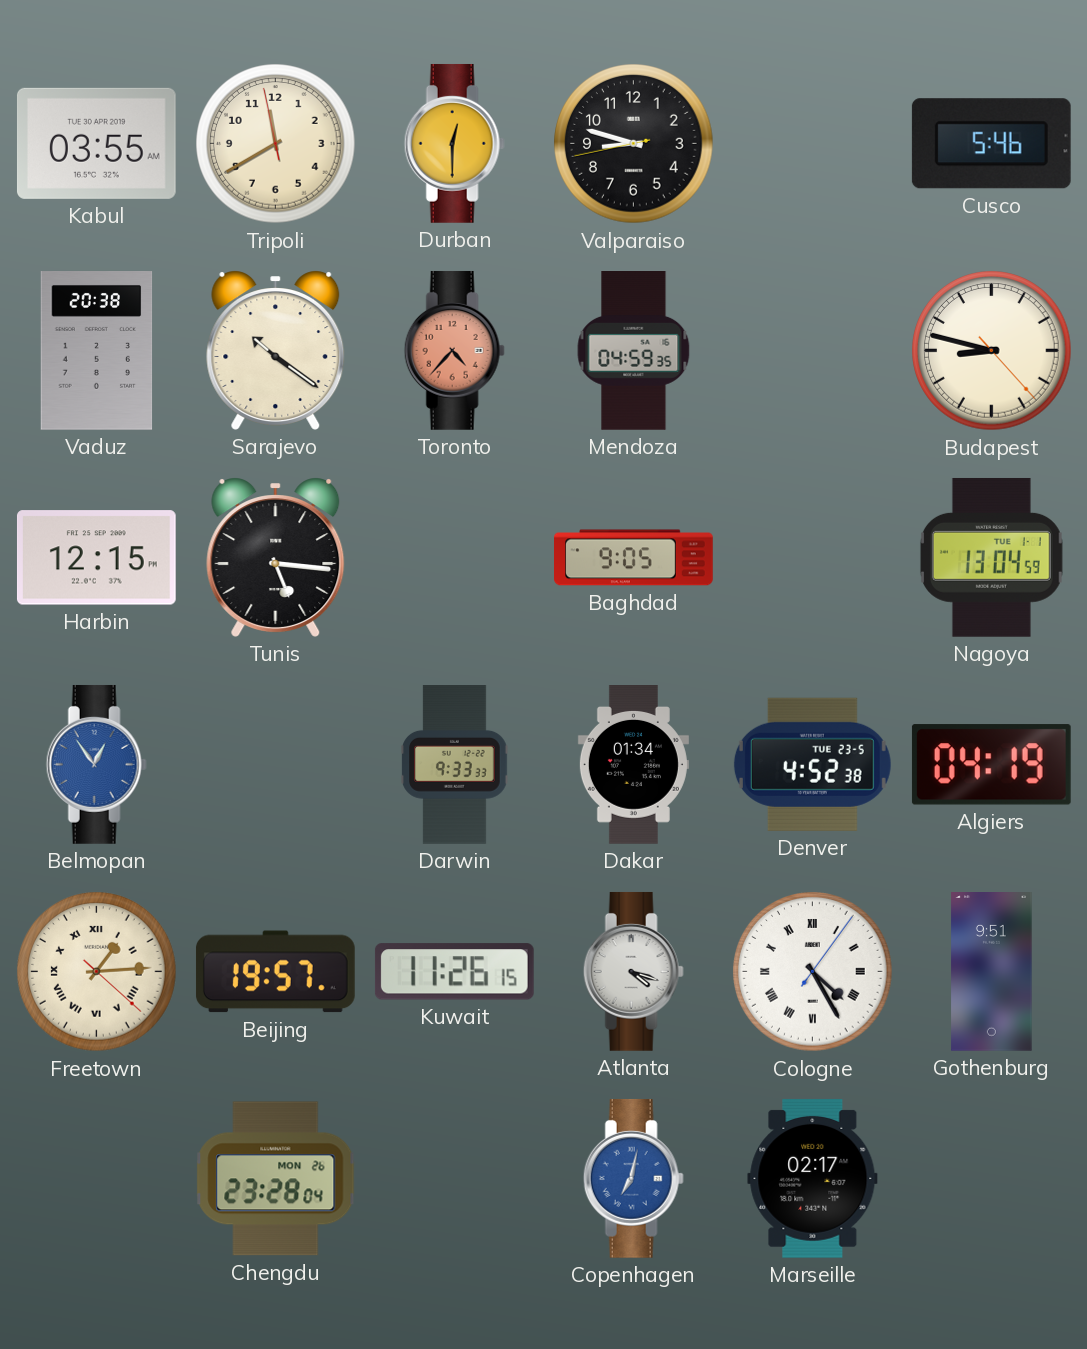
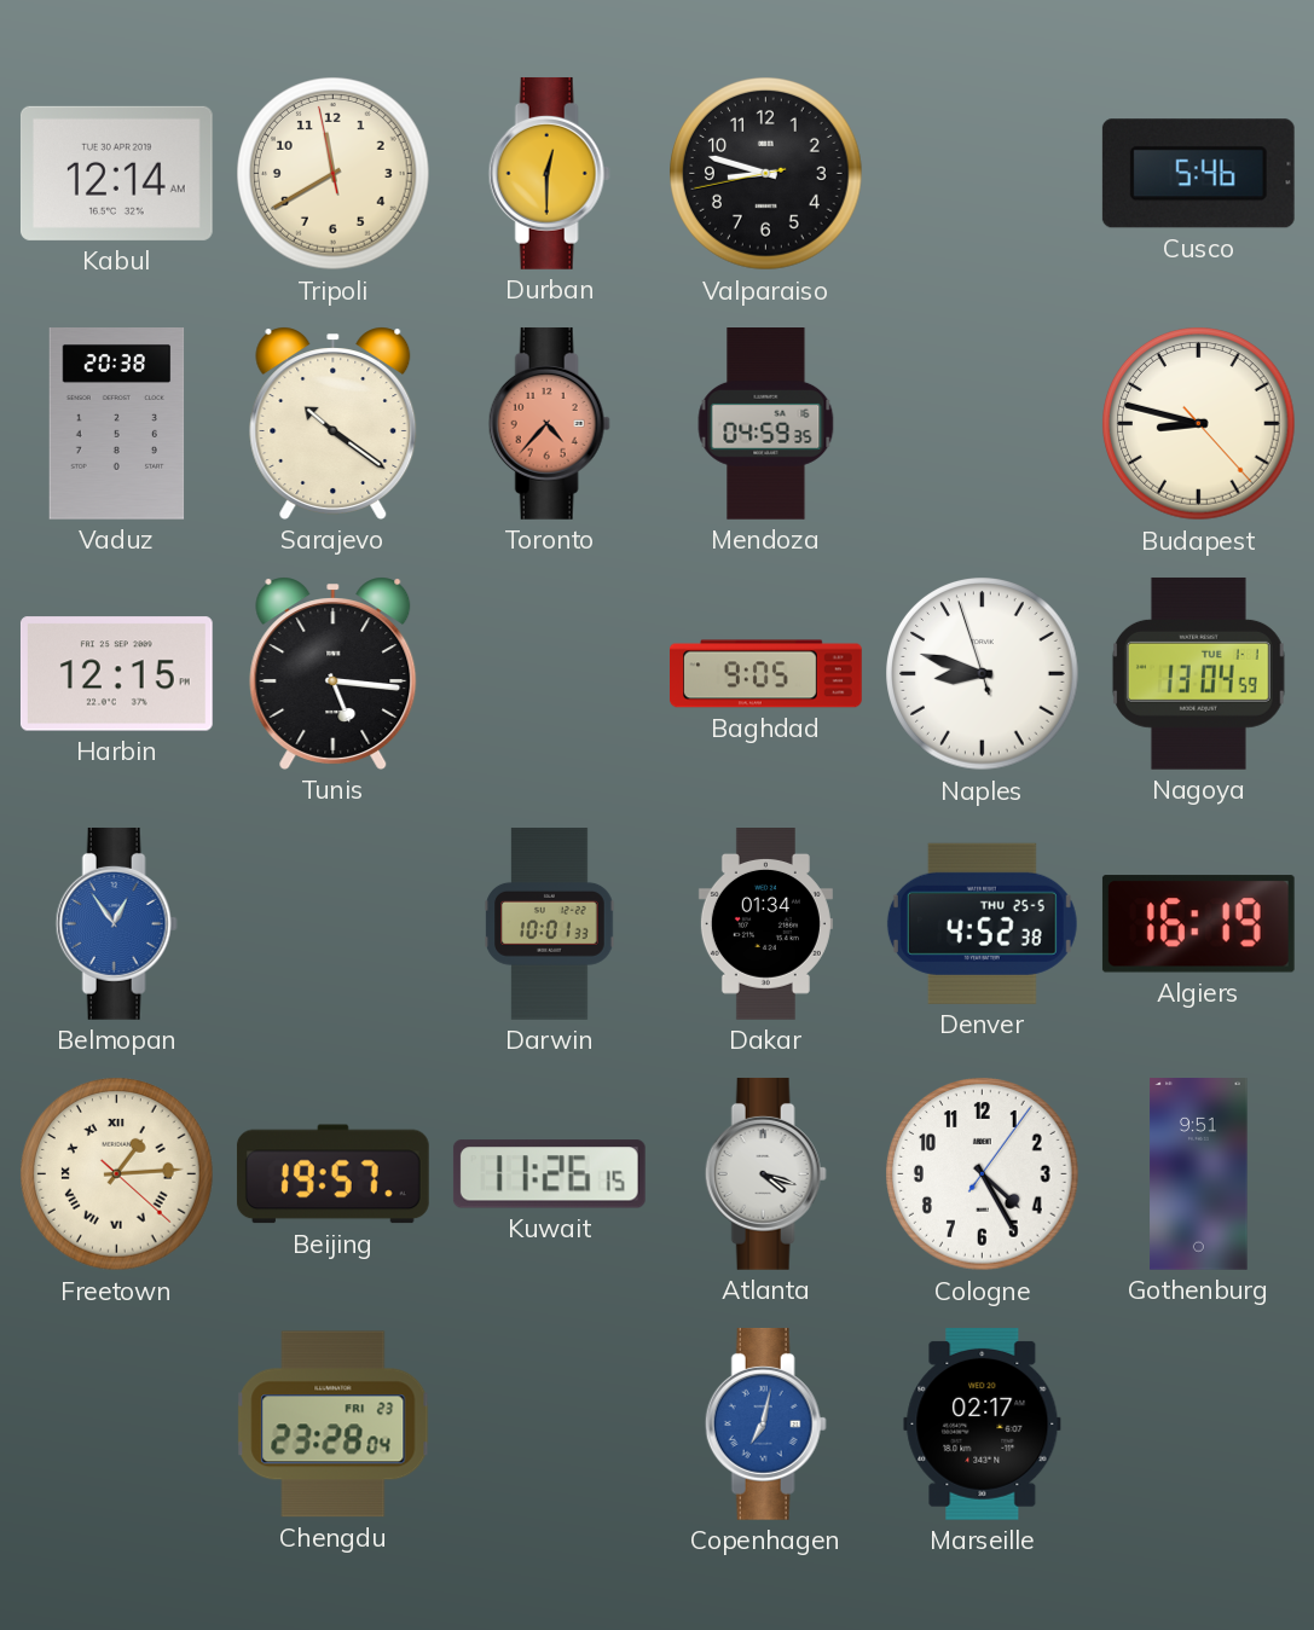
Kabul: 03:55 -> 12:14
Naples: none -> 8:47
Darwin: 9:33 -> 10:01
Denver date: TUE 23-5 -> THU 25-5
Algiers: 04:19 -> 16:19
Cologne numerals: Roman -> Arabic
Chengdu date: MON 26 -> FRI 23
